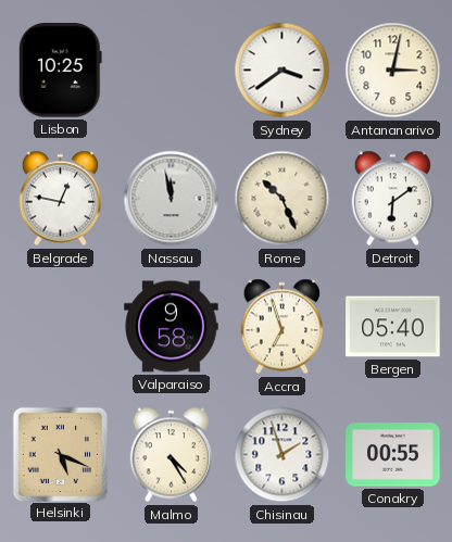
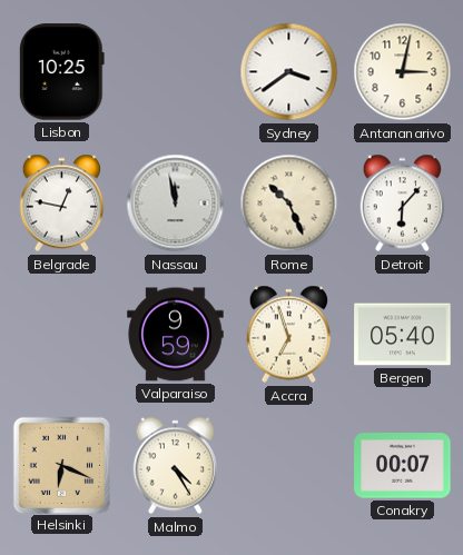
Detroit: 6:09 -> 6:07
Valparaiso: 9:58 -> 9:59
Helsinki: 5:19 -> 6:19
Chisinau: 1:57 -> none
Conakry: 00:55 -> 00:07
